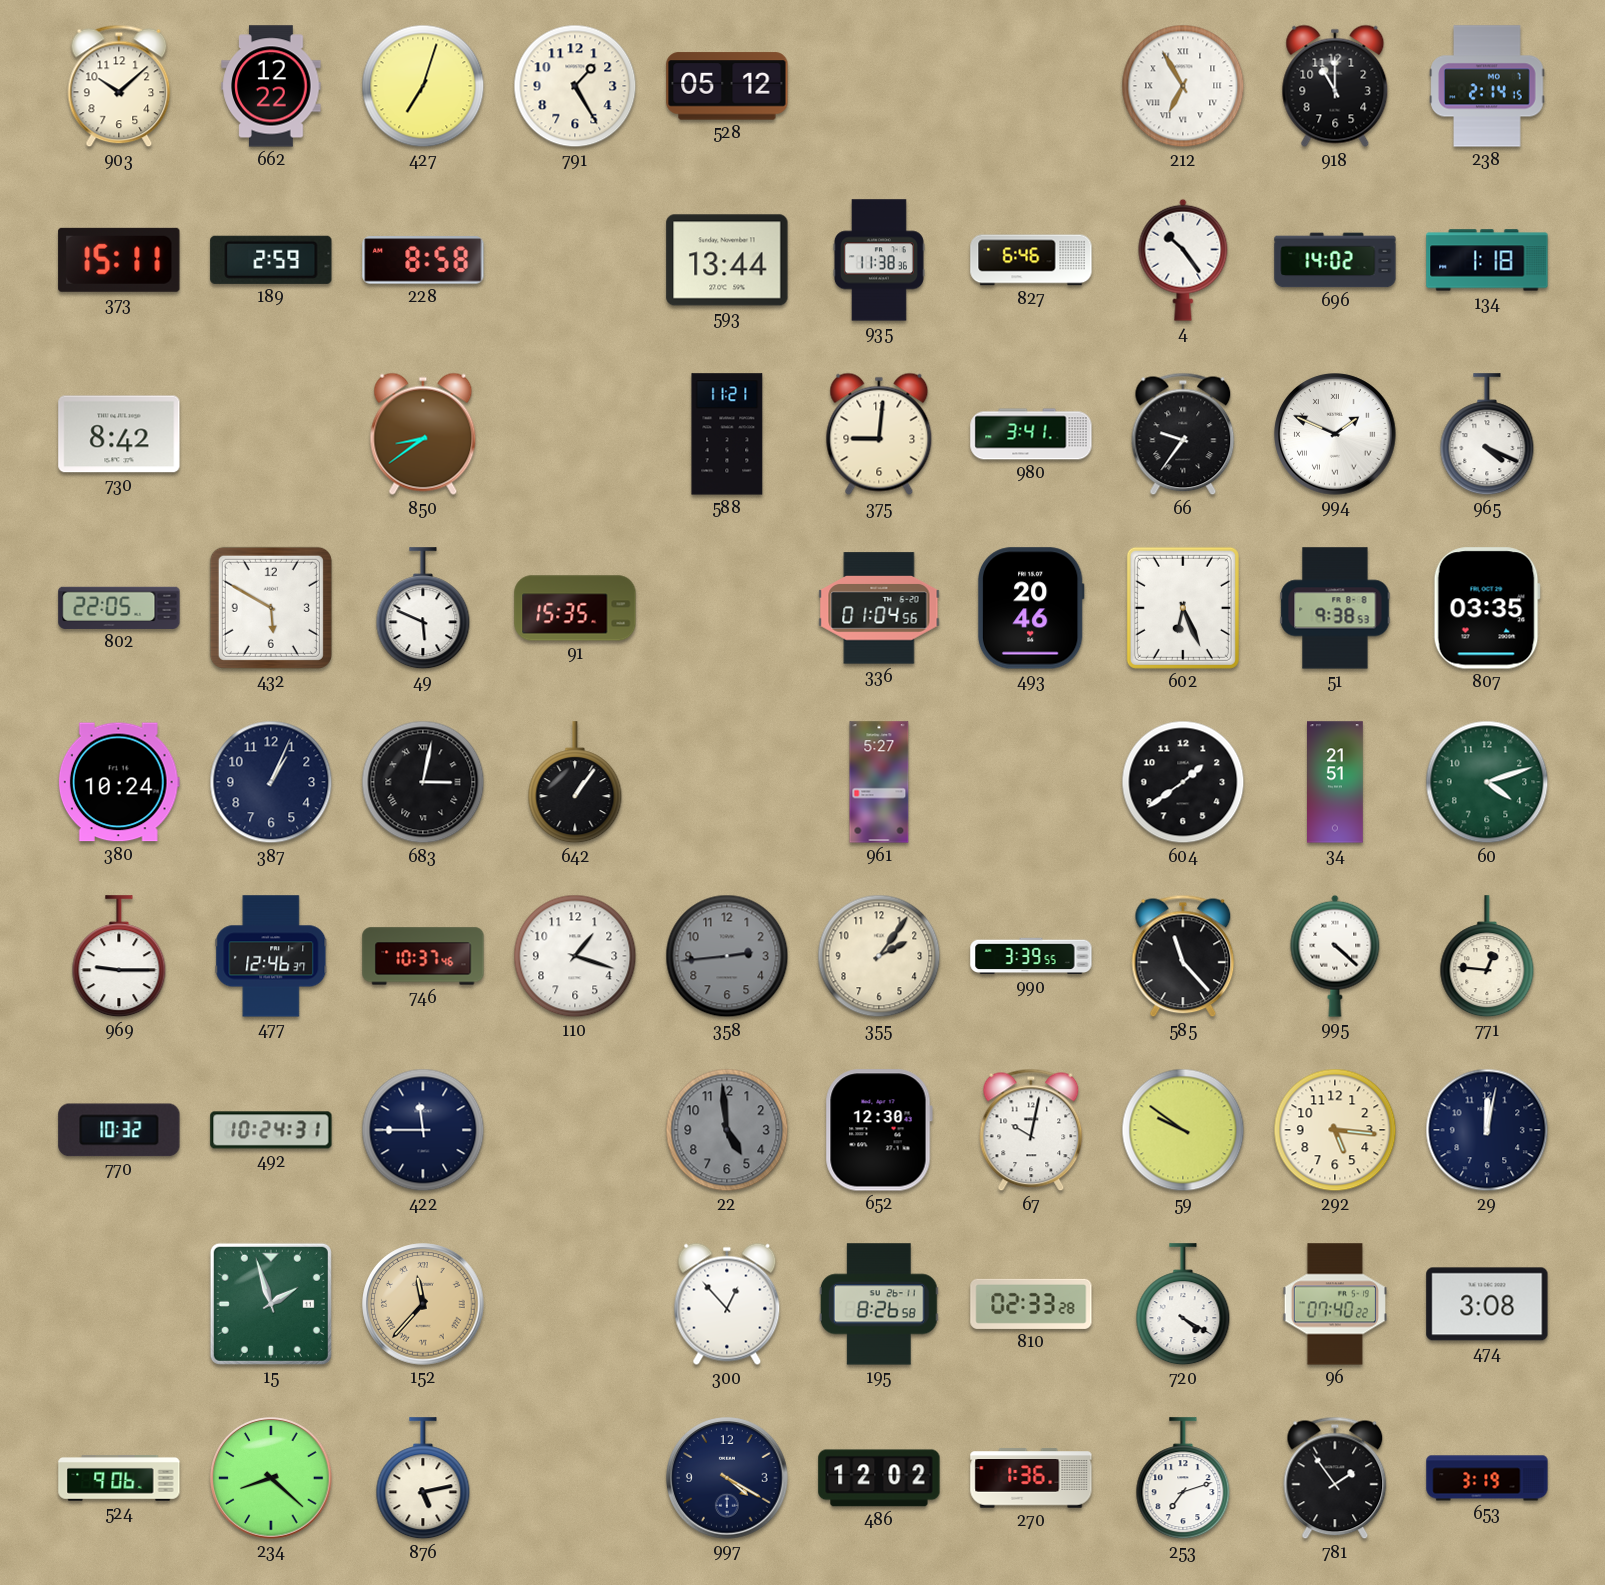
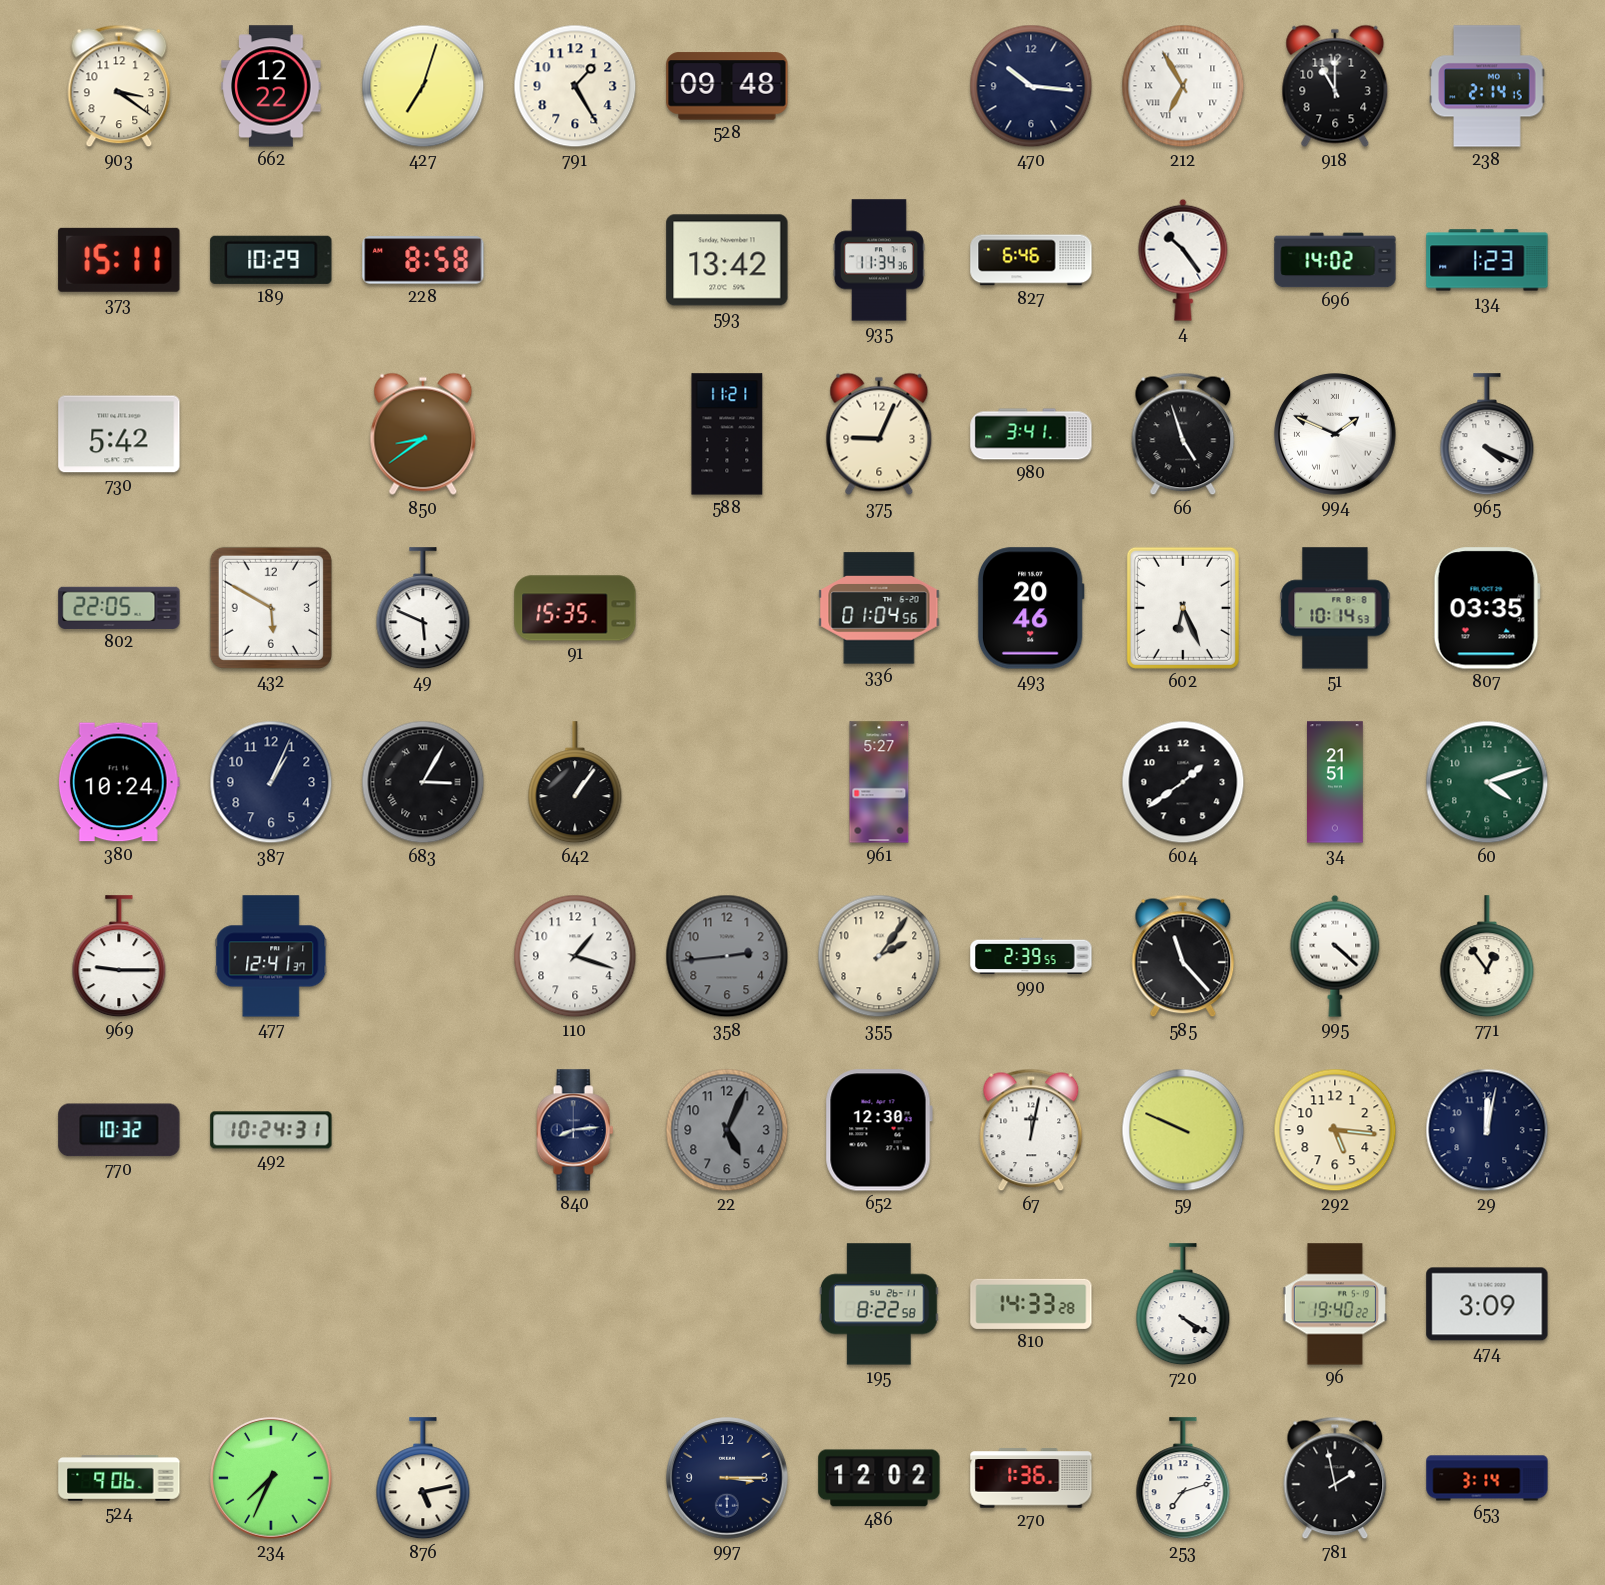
903: 10:08 -> 3:21
528: 05:12 -> 09:48
470: none -> 10:16
189: 2:59 -> 10:29
593: 13:44 -> 13:42
935: 11:38 -> 11:34
134: 1:18 -> 1:23
730: 8:42 -> 5:42
375: 9:01 -> 9:04
66: 9:36 -> 4:57
51: 9:38 -> 10:14
683: 3:02 -> 3:05
477: 12:46 -> 12:41
746: 10:37 -> none
990: 3:39 -> 2:39
771: 12:46 -> 12:54
422: 11:45 -> none
840: none -> 8:14
22: 4:59 -> 5:04
67: 10:02 -> 12:02
59: 9:51 -> 9:49
15: 1:57 -> none
152: 11:37 -> none
300: 12:53 -> none
195: 8:26 -> 8:22
810: 02:33 -> 14:33
96: 07:40 -> 19:40
474: 3:08 -> 3:09
234: 8:22 -> 7:34
997: 4:20 -> 3:15
781: 1:54 -> 1:58
653: 3:19 -> 3:14
